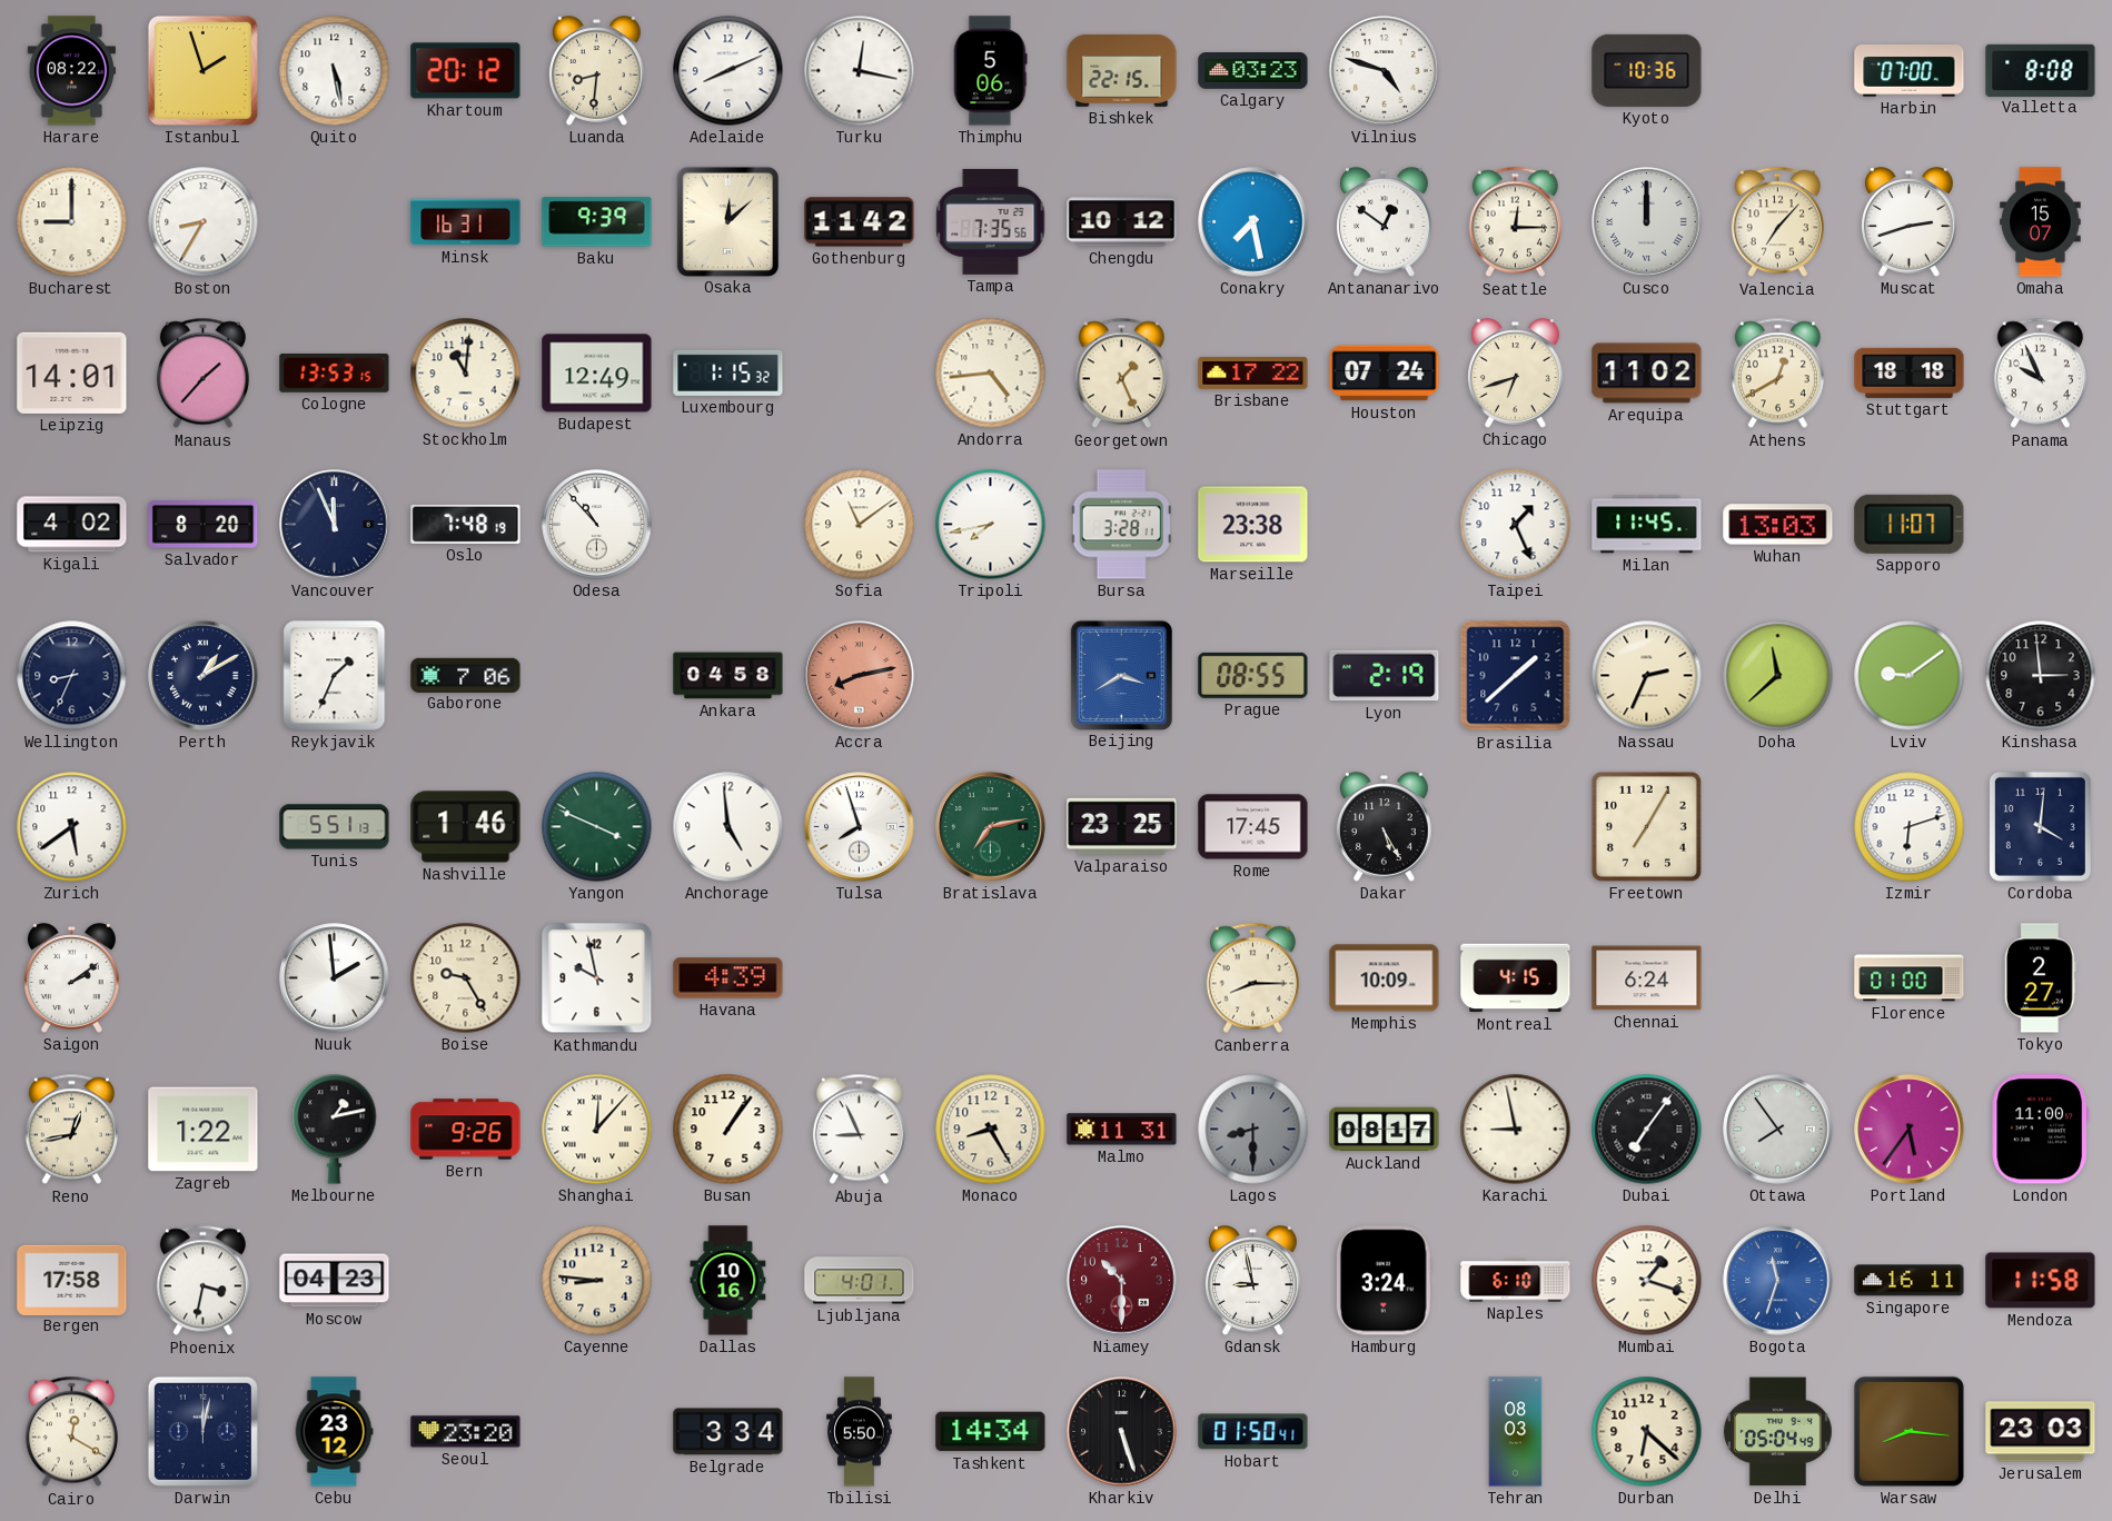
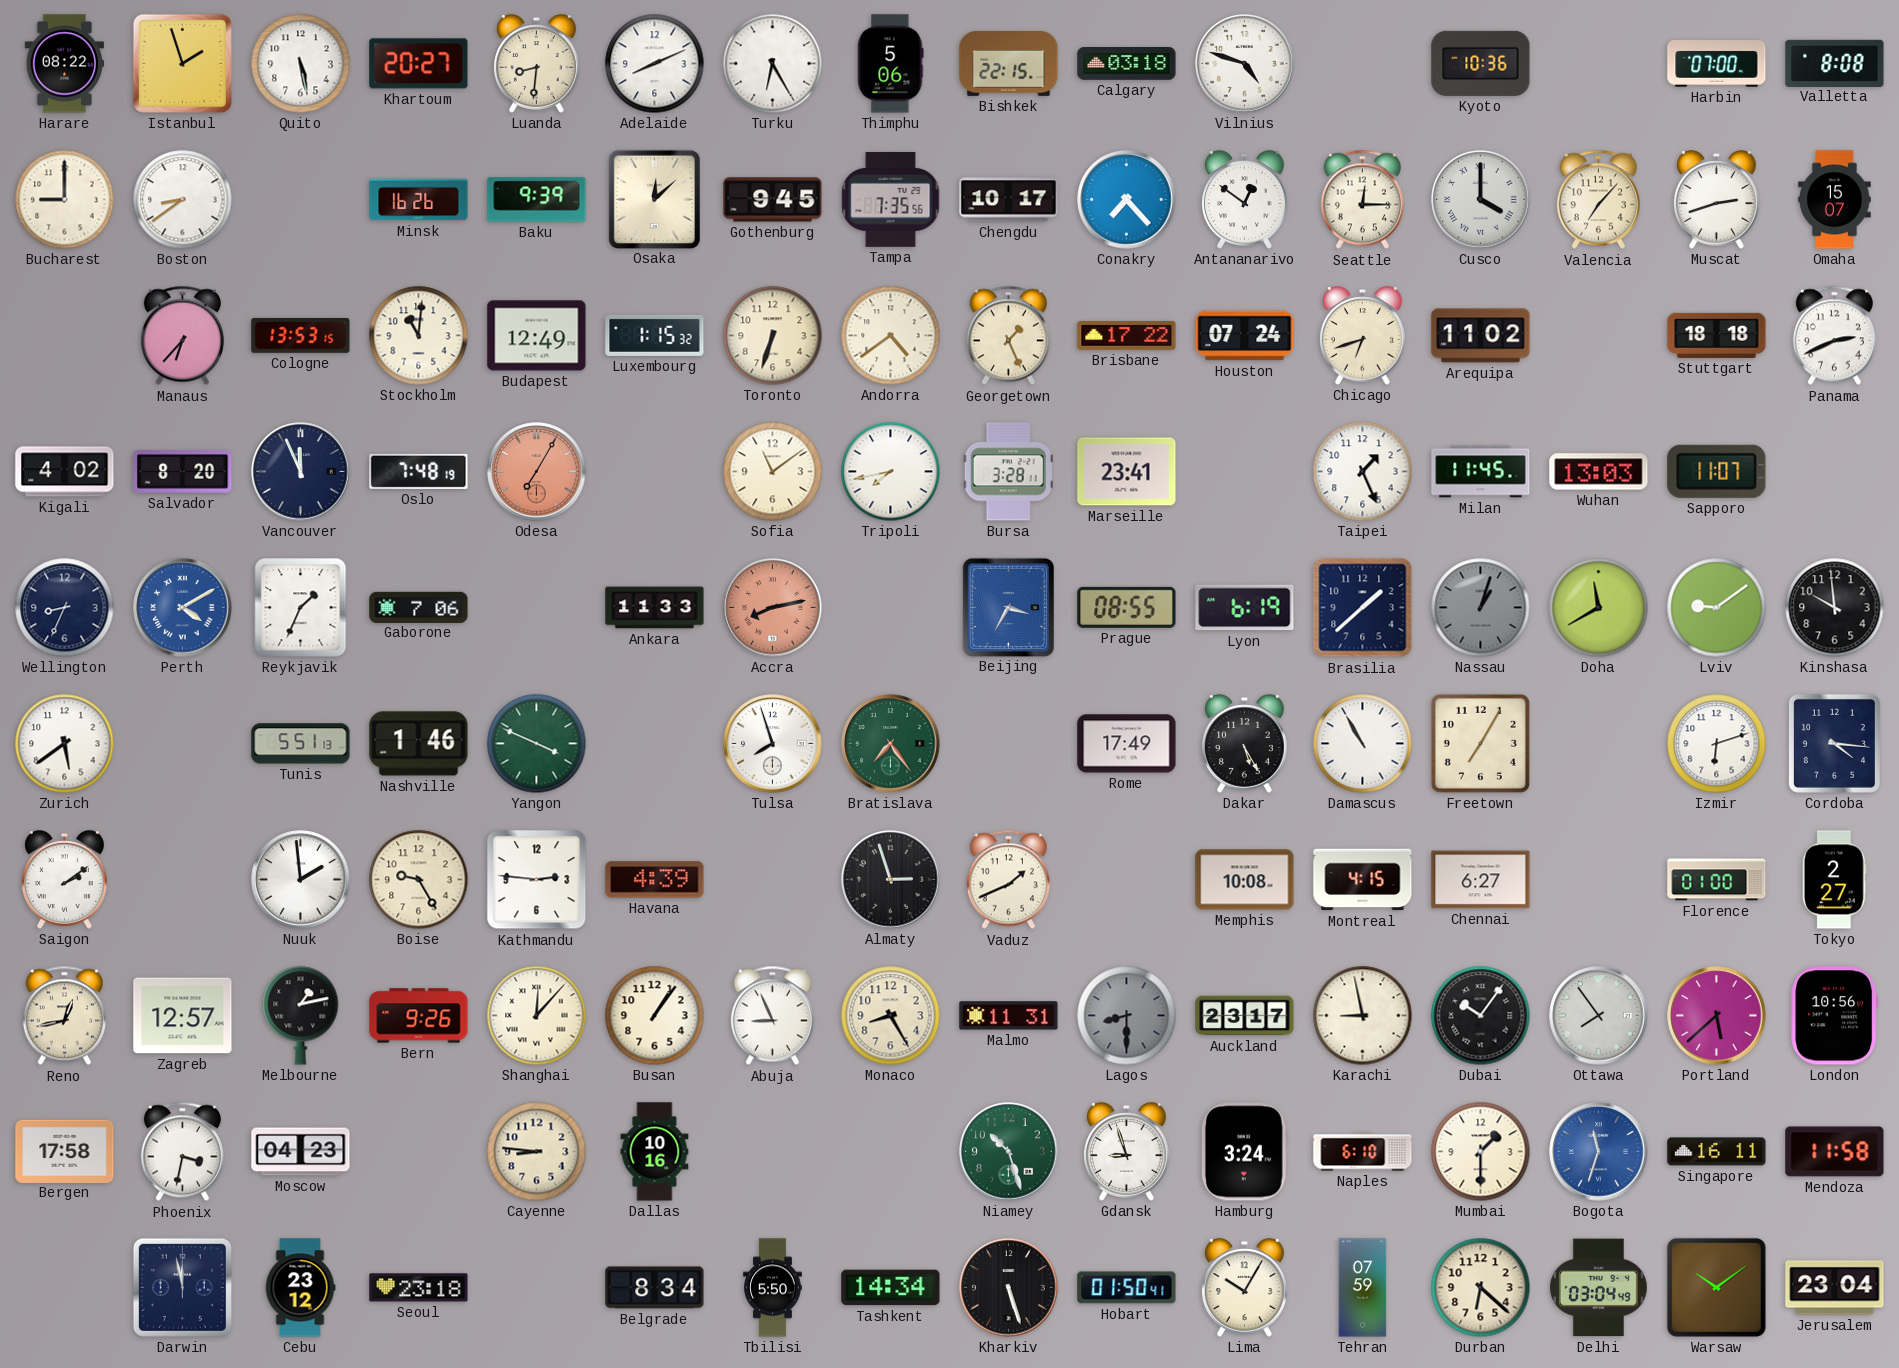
Khartoum: 20:12 -> 20:27
Turku: 12:17 -> 6:25
Calgary: 03:23 -> 03:18
Boston: 8:35 -> 8:39
Minsk: 16:31 -> 16:26
Gothenburg: 11:42 -> 9:45
Chengdu: 10:12 -> 10:17
Conakry: 7:28 -> 7:23
Cusco: 12:00 -> 4:00
Leipzig: 14:01 -> none
Manaus: 1:37 -> 6:37
Toronto: none -> 6:33
Andorra: 4:44 -> 4:39
Athens: 12:40 -> none
Panama: 9:56 -> 2:41
Odesa: 10:53 -> 7:05
Odesa dial: white -> salmon
Marseille: 23:38 -> 23:41
Perth: 1:10 -> 4:10
Perth dial: navy -> blue
Ankara: 04:58 -> 11:33
Beijing: 3:40 -> 3:35
Lyon: 2:19 -> 6:19
Nassau: 2:34 -> 1:03
Nassau dial: cream -> grey
Doha: 11:38 -> 11:40
Kinshasa: 2:59 -> 9:59
Anchorage: 4:59 -> none
Bratislava: 7:13 -> 7:24
Valparaiso: 23:25 -> none
Rome: 17:45 -> 17:49
Damascus: none -> 10:55
Cordoba: 4:01 -> 4:16
Kathmandu: 9:58 -> 2:46
Almaty: none -> 2:57
Vaduz: none -> 1:41
Canberra: 8:15 -> none
Memphis: 10:09 -> 10:08
Chennai: 6:24 -> 6:27
Zagreb: 1:22 -> 12:57
Auckland: 08:17 -> 23:17
Dubai: 7:06 -> 10:06
Portland: 5:36 -> 5:38
London: 11:00 -> 10:56
Ljubljana: 4:01 -> none
Niamey: 10:30 -> 10:27
Niamey dial: burgundy -> green
Gdansk: 8:58 -> 8:57
Mumbai: 1:18 -> 1:30
Cairo: 12:20 -> none
Darwin: 12:02 -> 11:58
Seoul: 23:20 -> 23:18
Belgrade: 3:34 -> 8:34
Lima: none -> 10:05
Tehran: 08:03 -> 07:59
Delhi: 05:04 -> 03:04
Warsaw: 8:16 -> 10:09
Jerusalem: 23:03 -> 23:04
